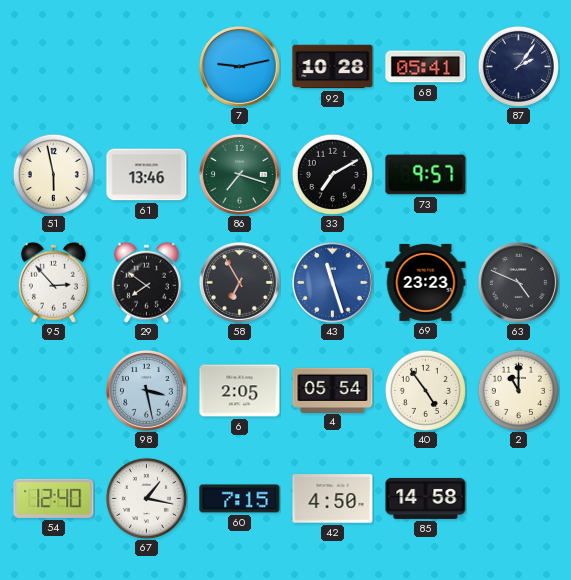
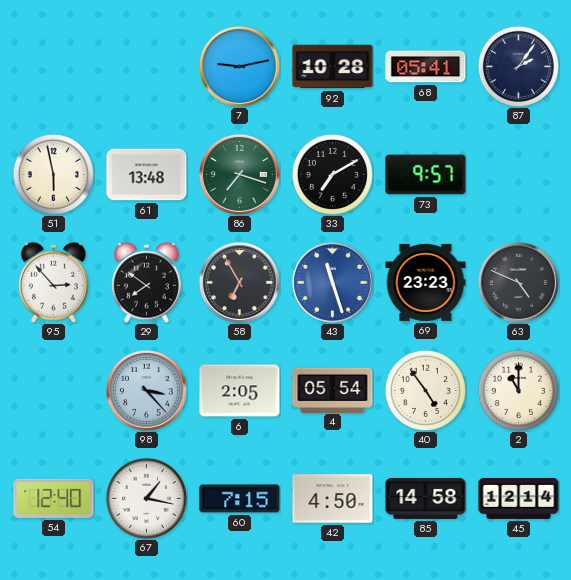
61: 13:46 -> 13:48
98: 3:28 -> 3:23
45: none -> 12:14
